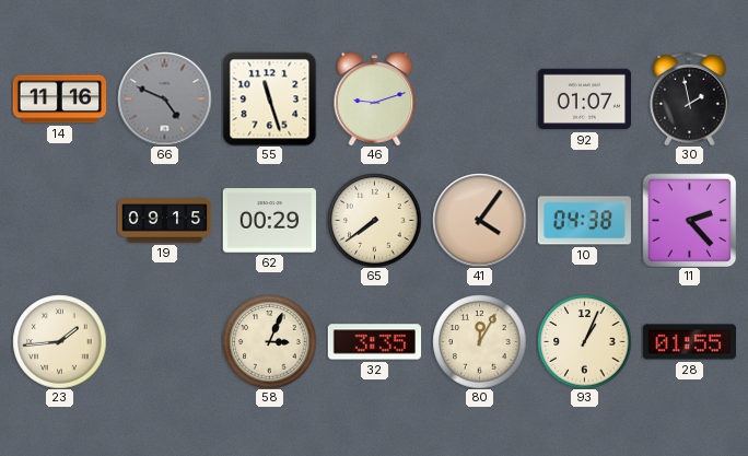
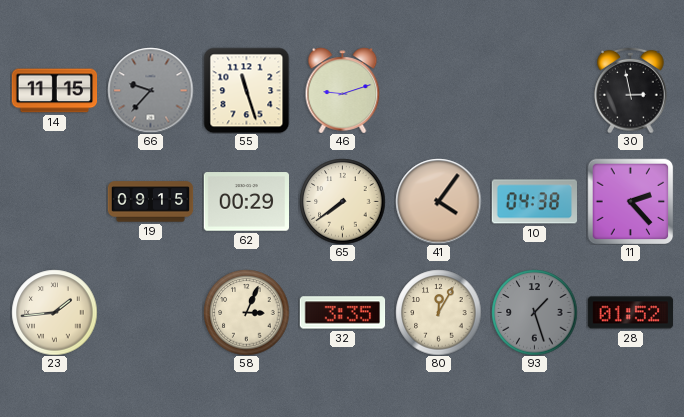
14: 11:16 -> 11:15
66: 4:49 -> 9:37
92: 01:07 -> none
30: 1:58 -> 2:58
93: 1:04 -> 1:27
93 dial: cream -> grey
28: 01:55 -> 01:52
